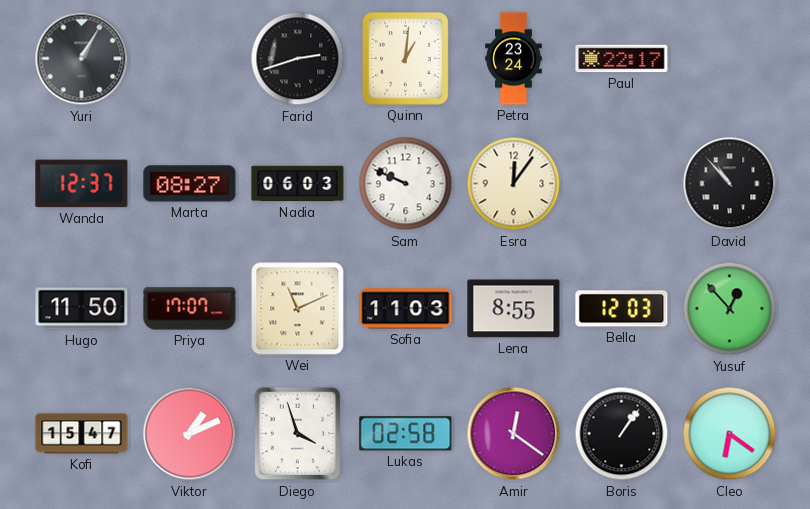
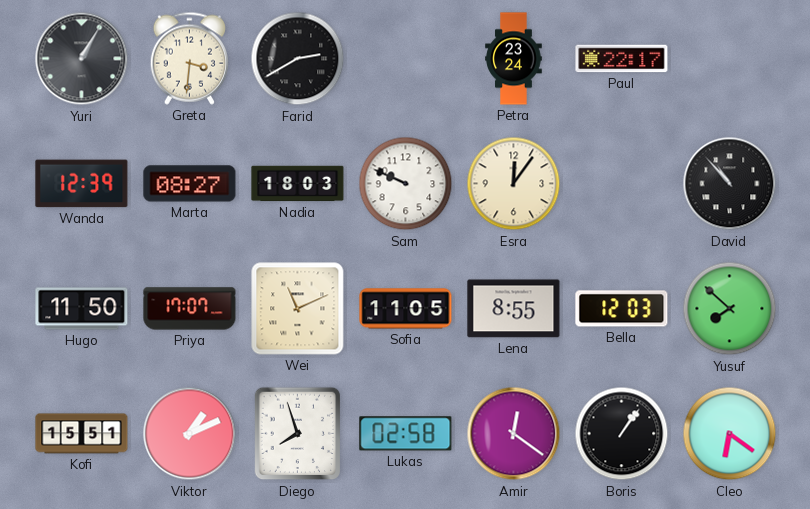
Greta: none -> 3:31
Farid: 2:42 -> 2:40
Quinn: 1:01 -> none
Wanda: 12:37 -> 12:39
Nadia: 06:03 -> 18:03
Sofia: 11:03 -> 11:05
Yusuf: 12:53 -> 7:52
Kofi: 15:47 -> 15:51
Diego: 3:57 -> 7:57
